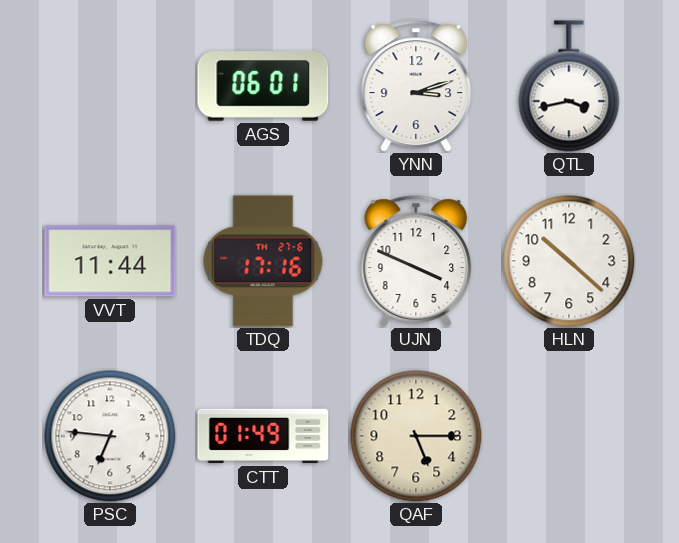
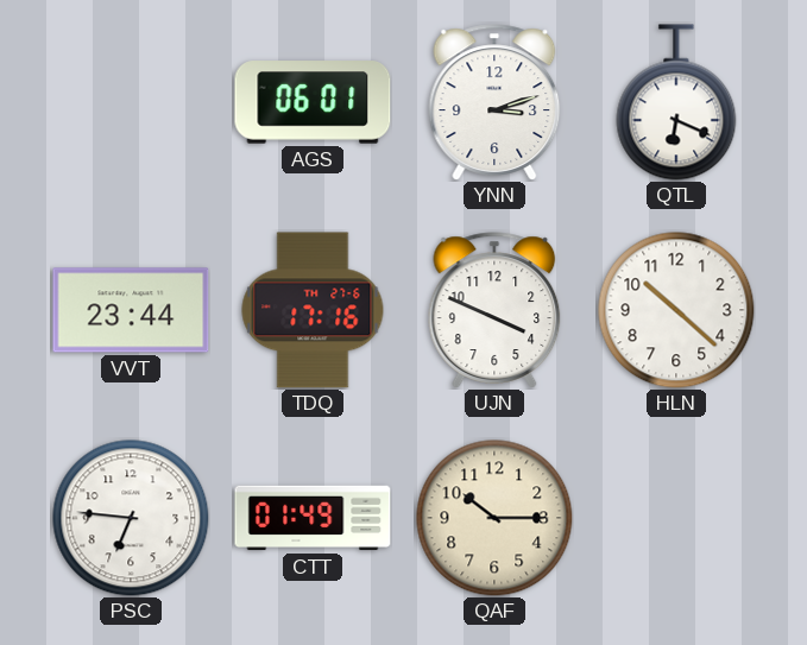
QTL: 3:43 -> 6:19
VVT: 11:44 -> 23:44
QAF: 5:15 -> 10:15
